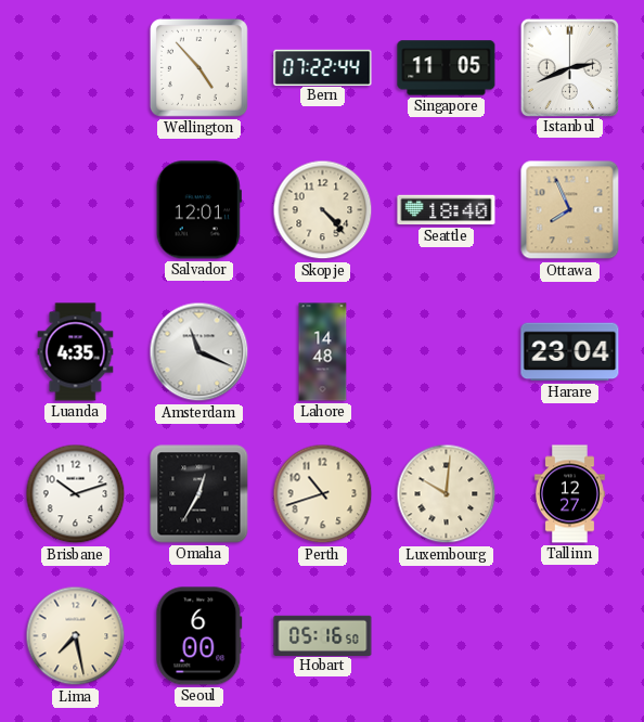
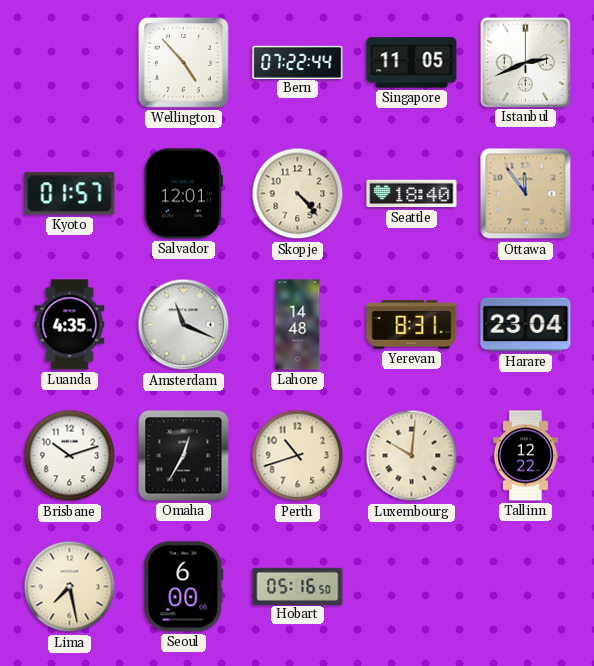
Kyoto: none -> 01:57
Ottawa: 7:56 -> 11:54
Yerevan: none -> 8:31
Tallinn: 12:27 -> 12:22
